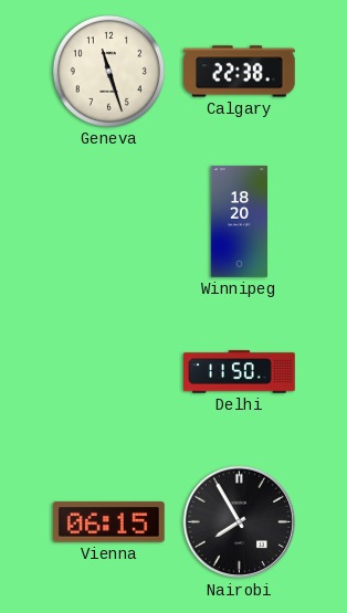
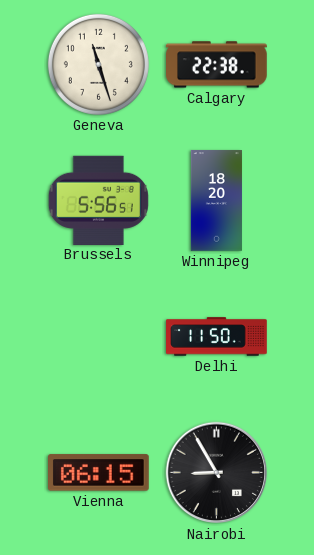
Brussels: none -> 5:56
Nairobi: 7:55 -> 8:55
